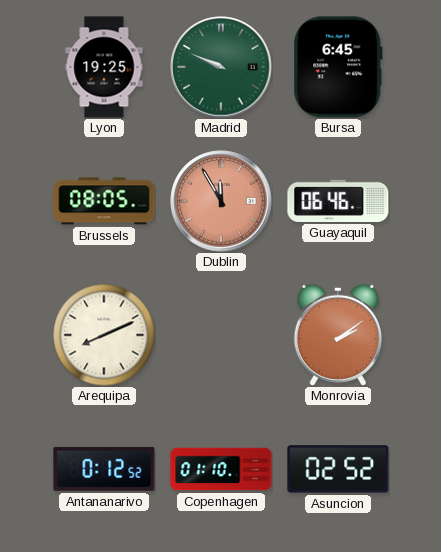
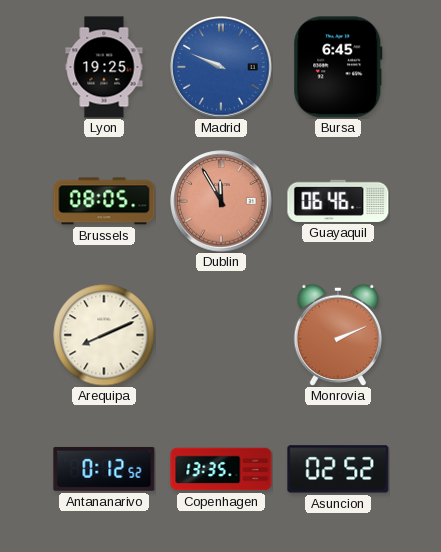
Madrid dial: green -> blue
Monrovia: 2:09 -> 2:11
Copenhagen: 01:10 -> 13:35
